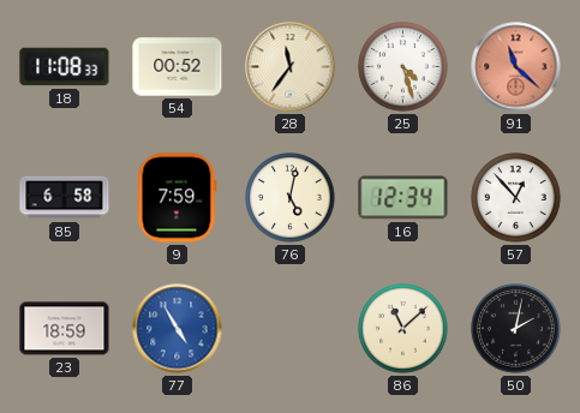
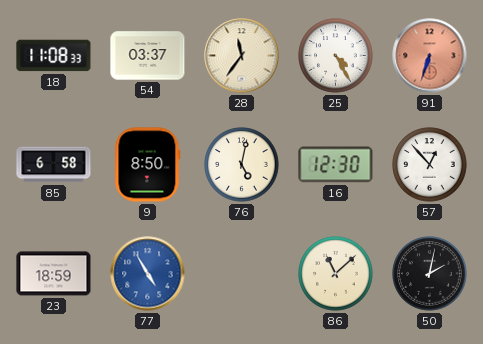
54: 00:52 -> 03:37
25: 4:27 -> 4:25
91: 11:22 -> 6:33
9: 7:59 -> 8:50
16: 12:34 -> 12:30
